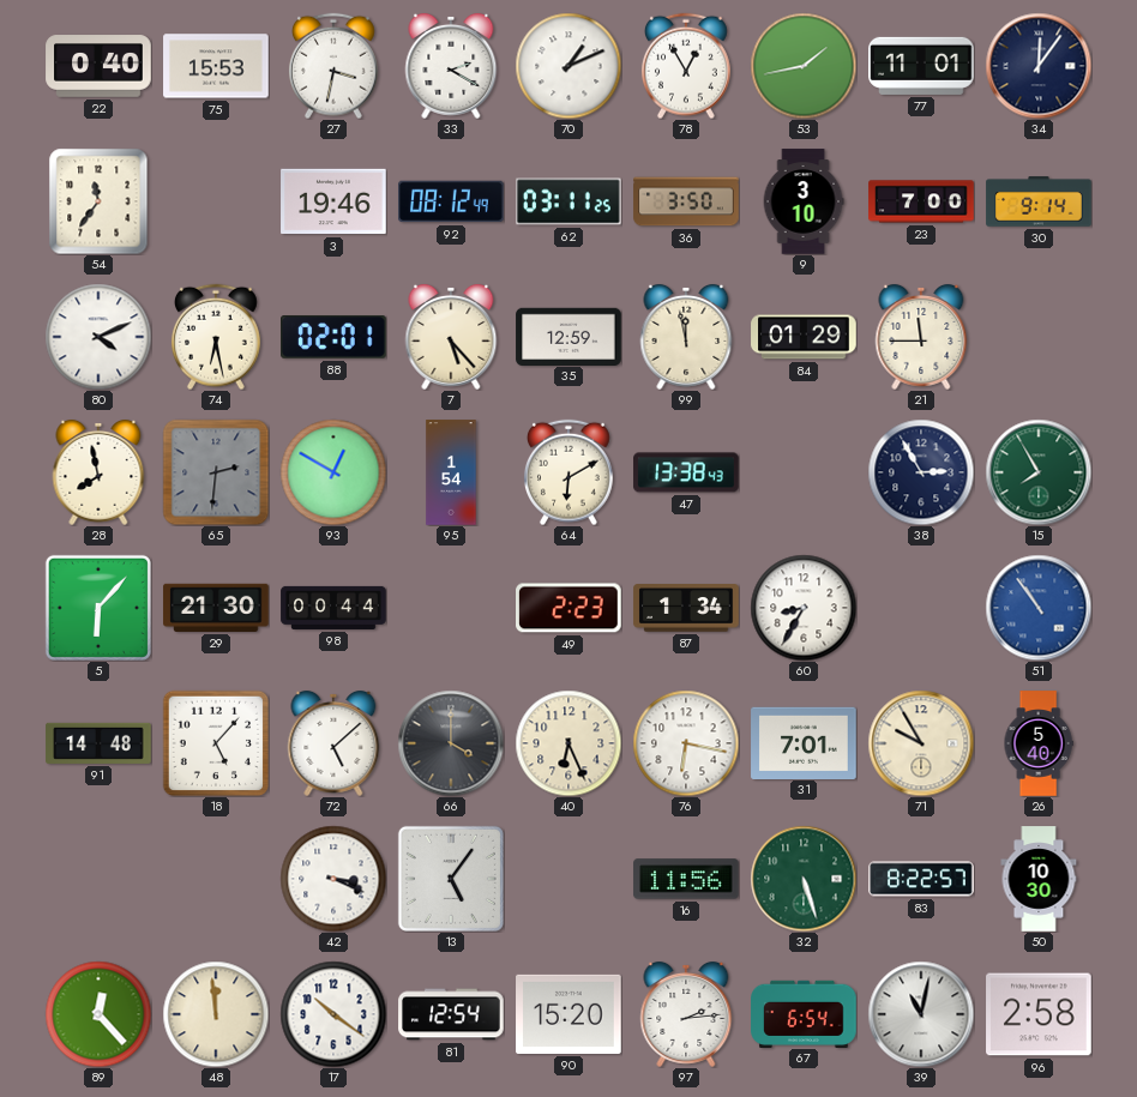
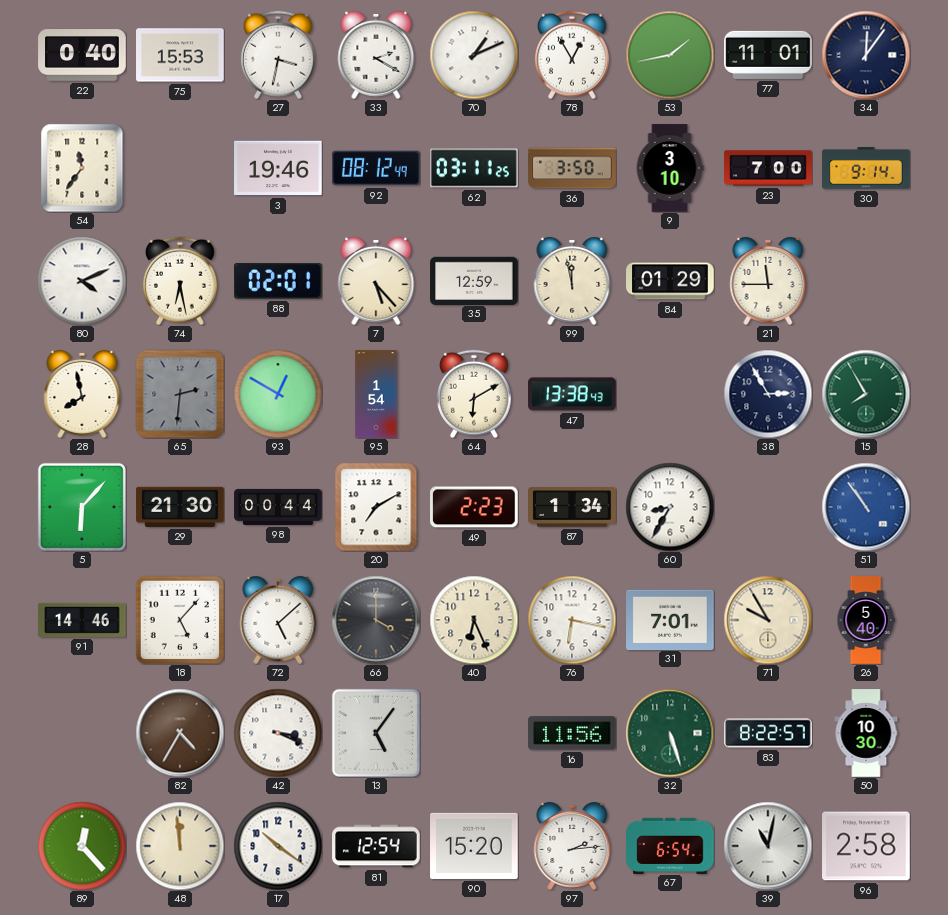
20: none -> 7:10
91: 14:48 -> 14:46
82: none -> 4:35
